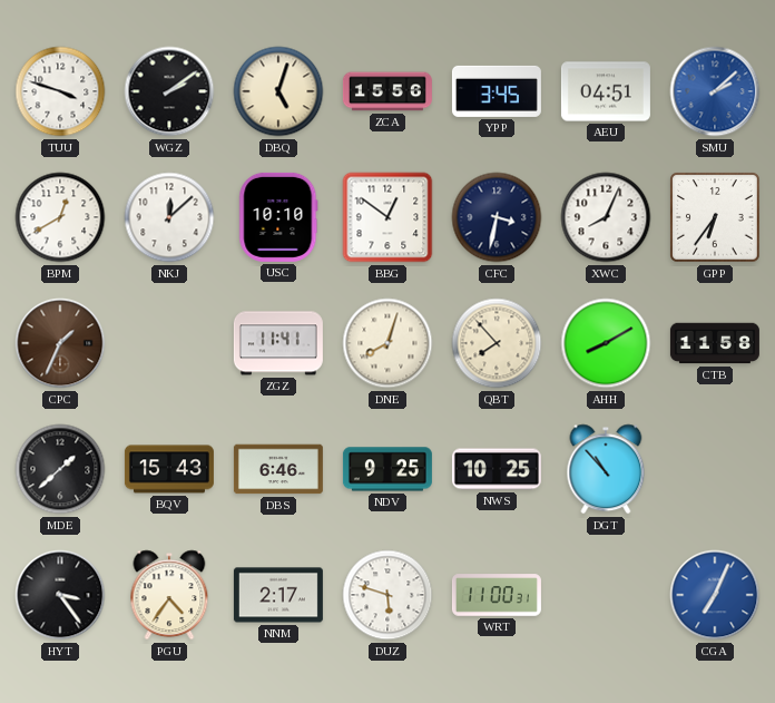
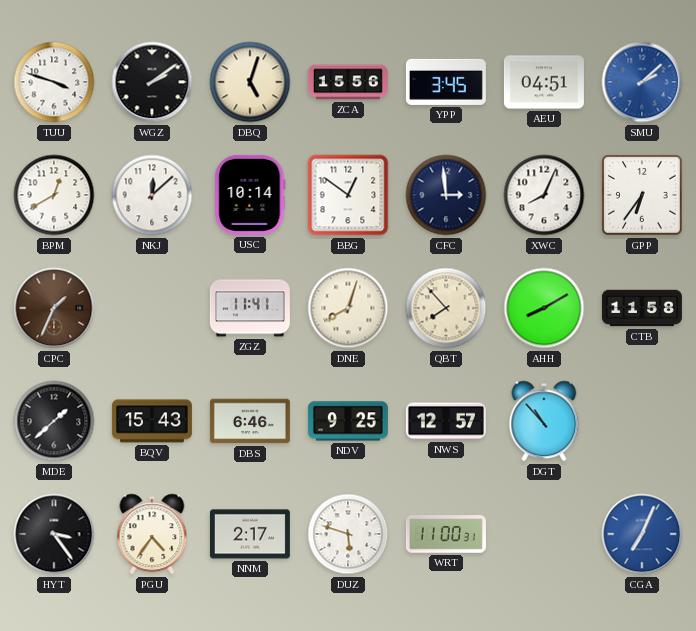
USC: 10:10 -> 10:14
CFC: 3:32 -> 2:59
NWS: 10:25 -> 12:57
